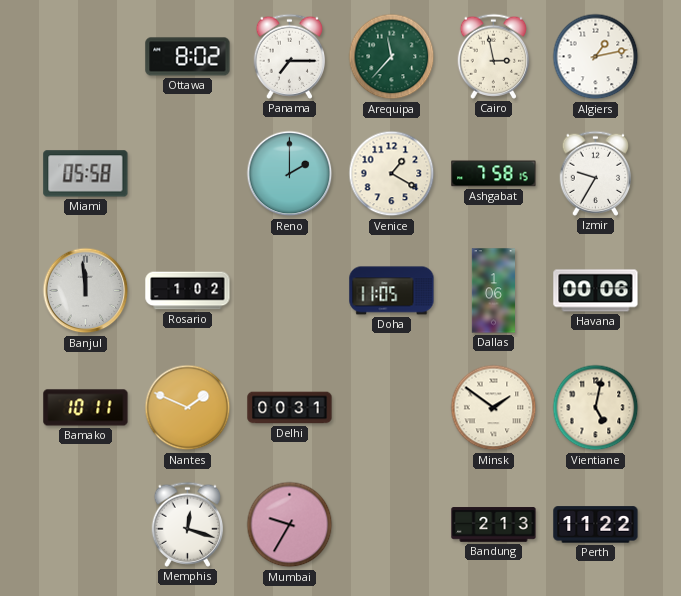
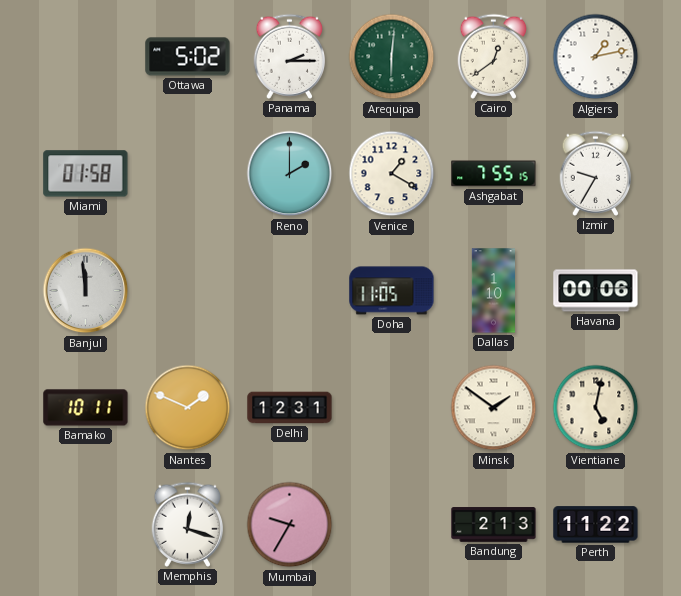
Ottawa: 8:02 -> 5:02
Panama: 7:15 -> 2:15
Arequipa: 11:37 -> 6:01
Cairo: 2:58 -> 12:39
Miami: 05:58 -> 01:58
Ashgabat: 7:58 -> 7:55
Rosario: 1:02 -> none
Dallas: 1:06 -> 1:10
Delhi: 00:31 -> 12:31
